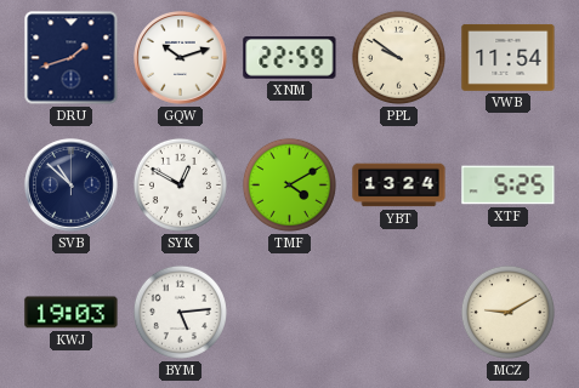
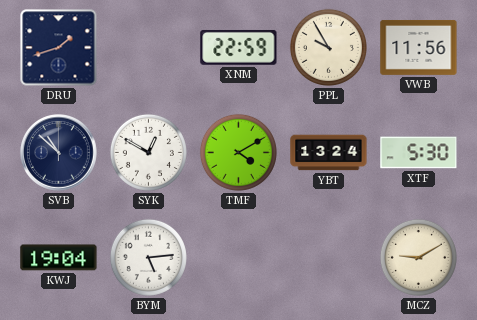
GQW: 10:12 -> none
PPL: 9:51 -> 9:55
VWB: 11:54 -> 11:56
XTF: 5:25 -> 5:30
KWJ: 19:03 -> 19:04
